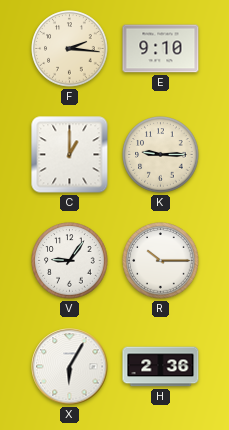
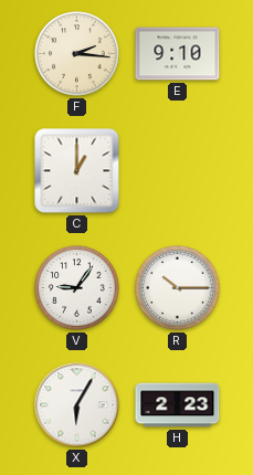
K: 9:15 -> none
H: 2:36 -> 2:23
